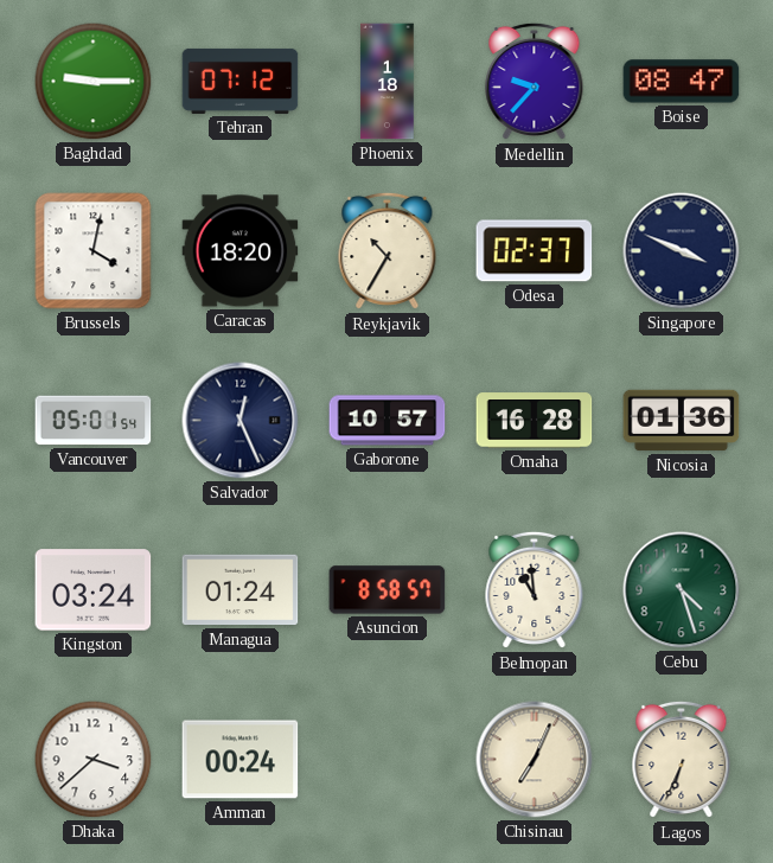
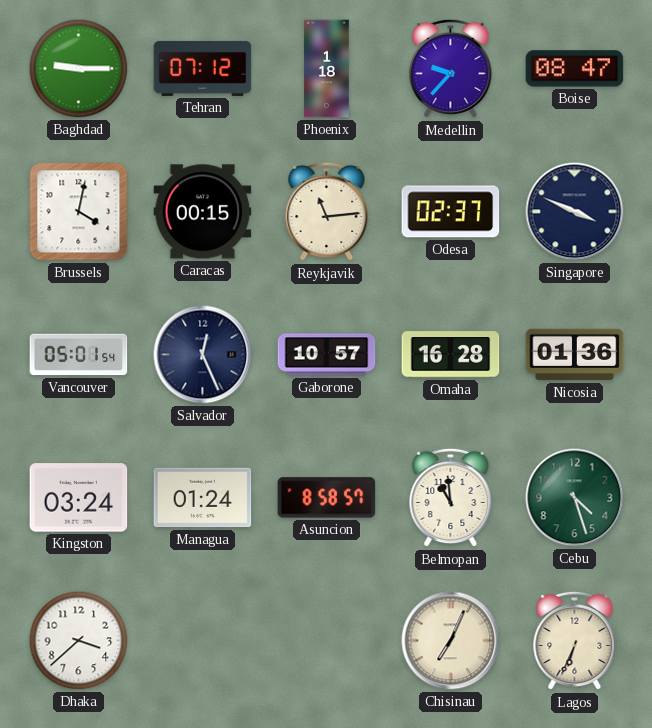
Caracas: 18:20 -> 00:15
Reykjavik: 10:35 -> 11:14
Amman: 00:24 -> none
